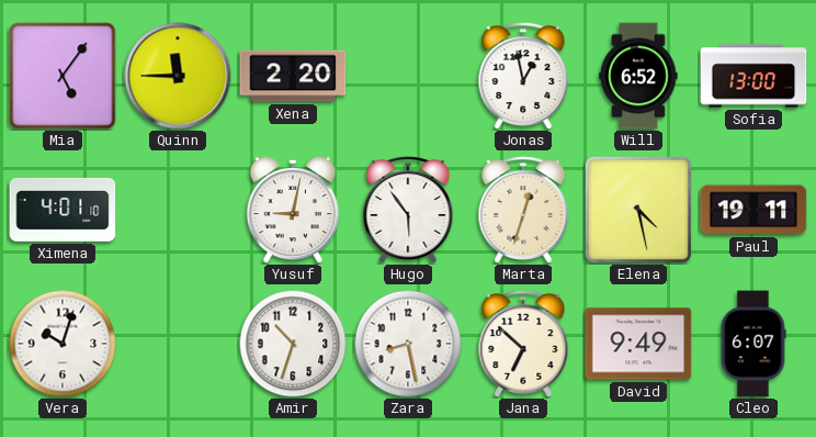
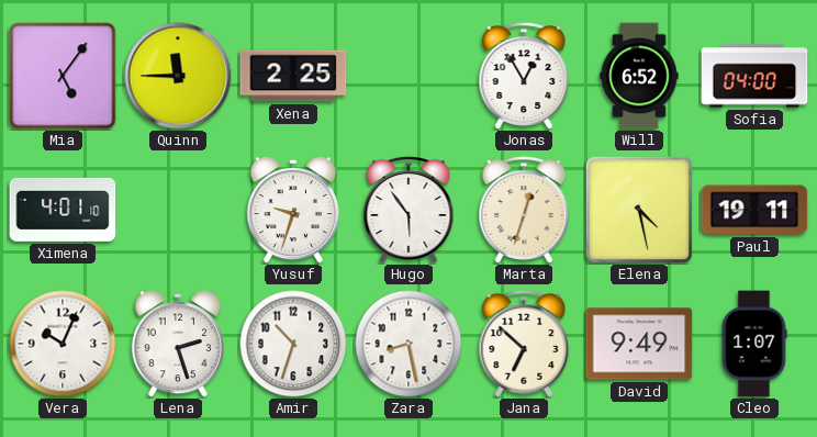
Xena: 2:20 -> 2:25
Jonas: 12:58 -> 12:55
Sofia: 13:00 -> 04:00
Yusuf: 9:02 -> 9:33
Vera: 10:03 -> 10:04
Lena: none -> 2:27
Cleo: 6:07 -> 1:07
